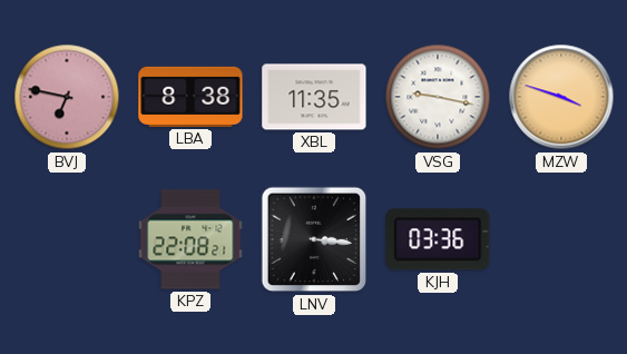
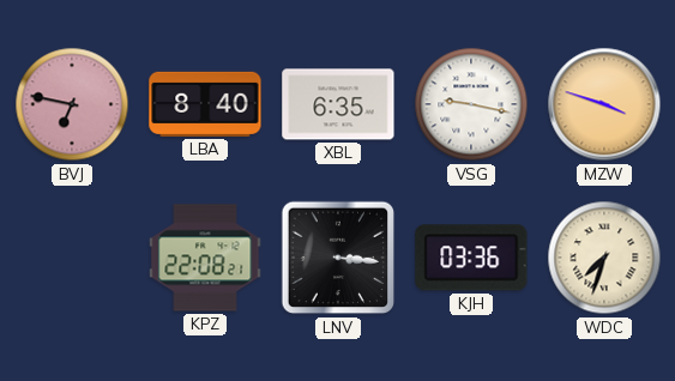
LBA: 8:38 -> 8:40
XBL: 11:35 -> 6:35
WDC: none -> 7:33
